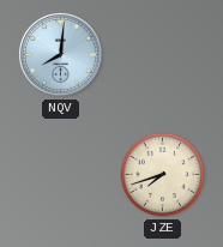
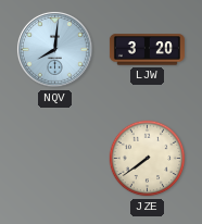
LJW: none -> 3:20
JZE: 7:42 -> 7:39
